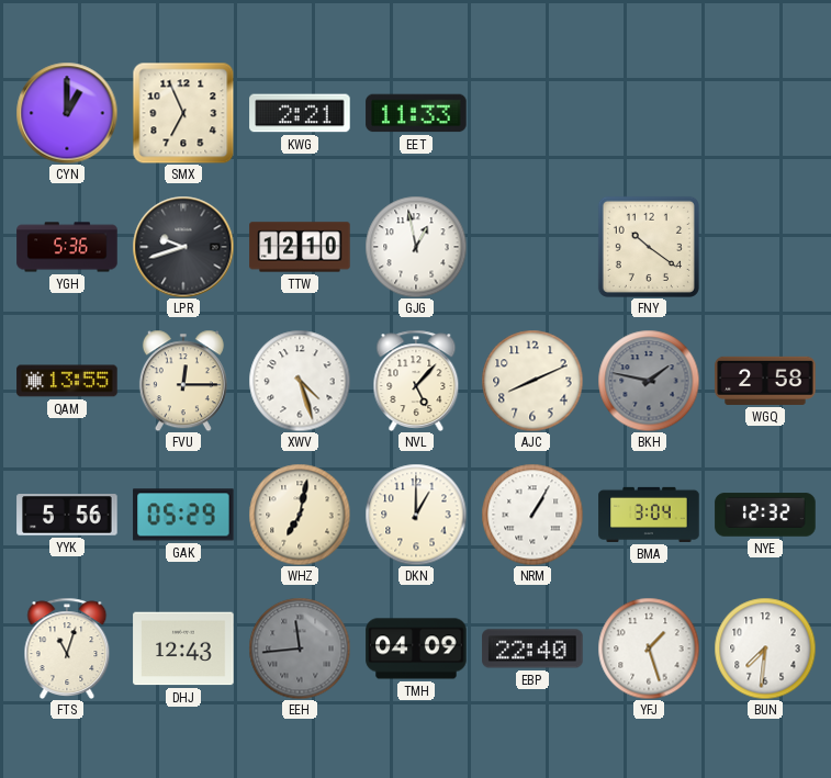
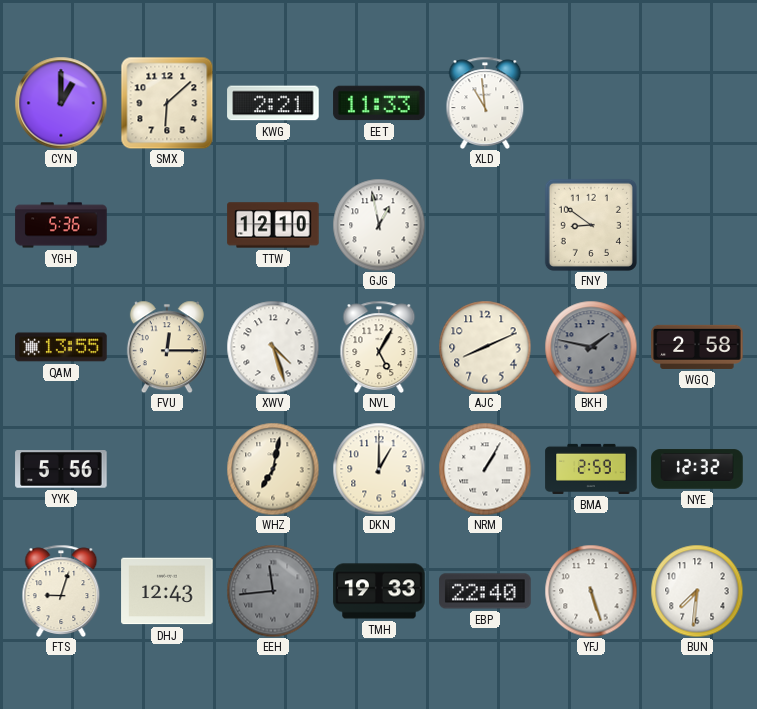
SMX: 6:56 -> 6:08
XLD: none -> 10:59
LPR: 9:42 -> none
FNY: 10:21 -> 8:51
NVL: 5:07 -> 5:05
GAK: 05:29 -> none
BMA: 3:04 -> 2:59
FTS: 11:03 -> 9:03
TMH: 04:09 -> 19:33
YFJ: 1:27 -> 5:27
